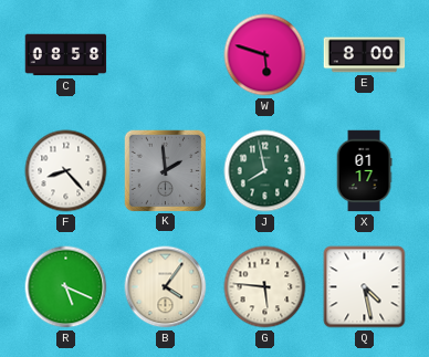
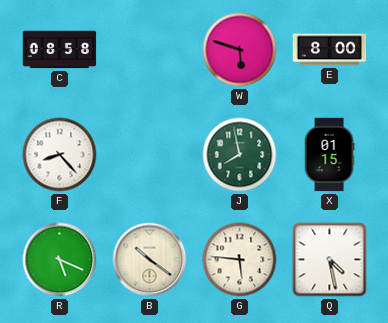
K: 1:59 -> none
X: 01:17 -> 01:15
B: 4:06 -> 10:21
